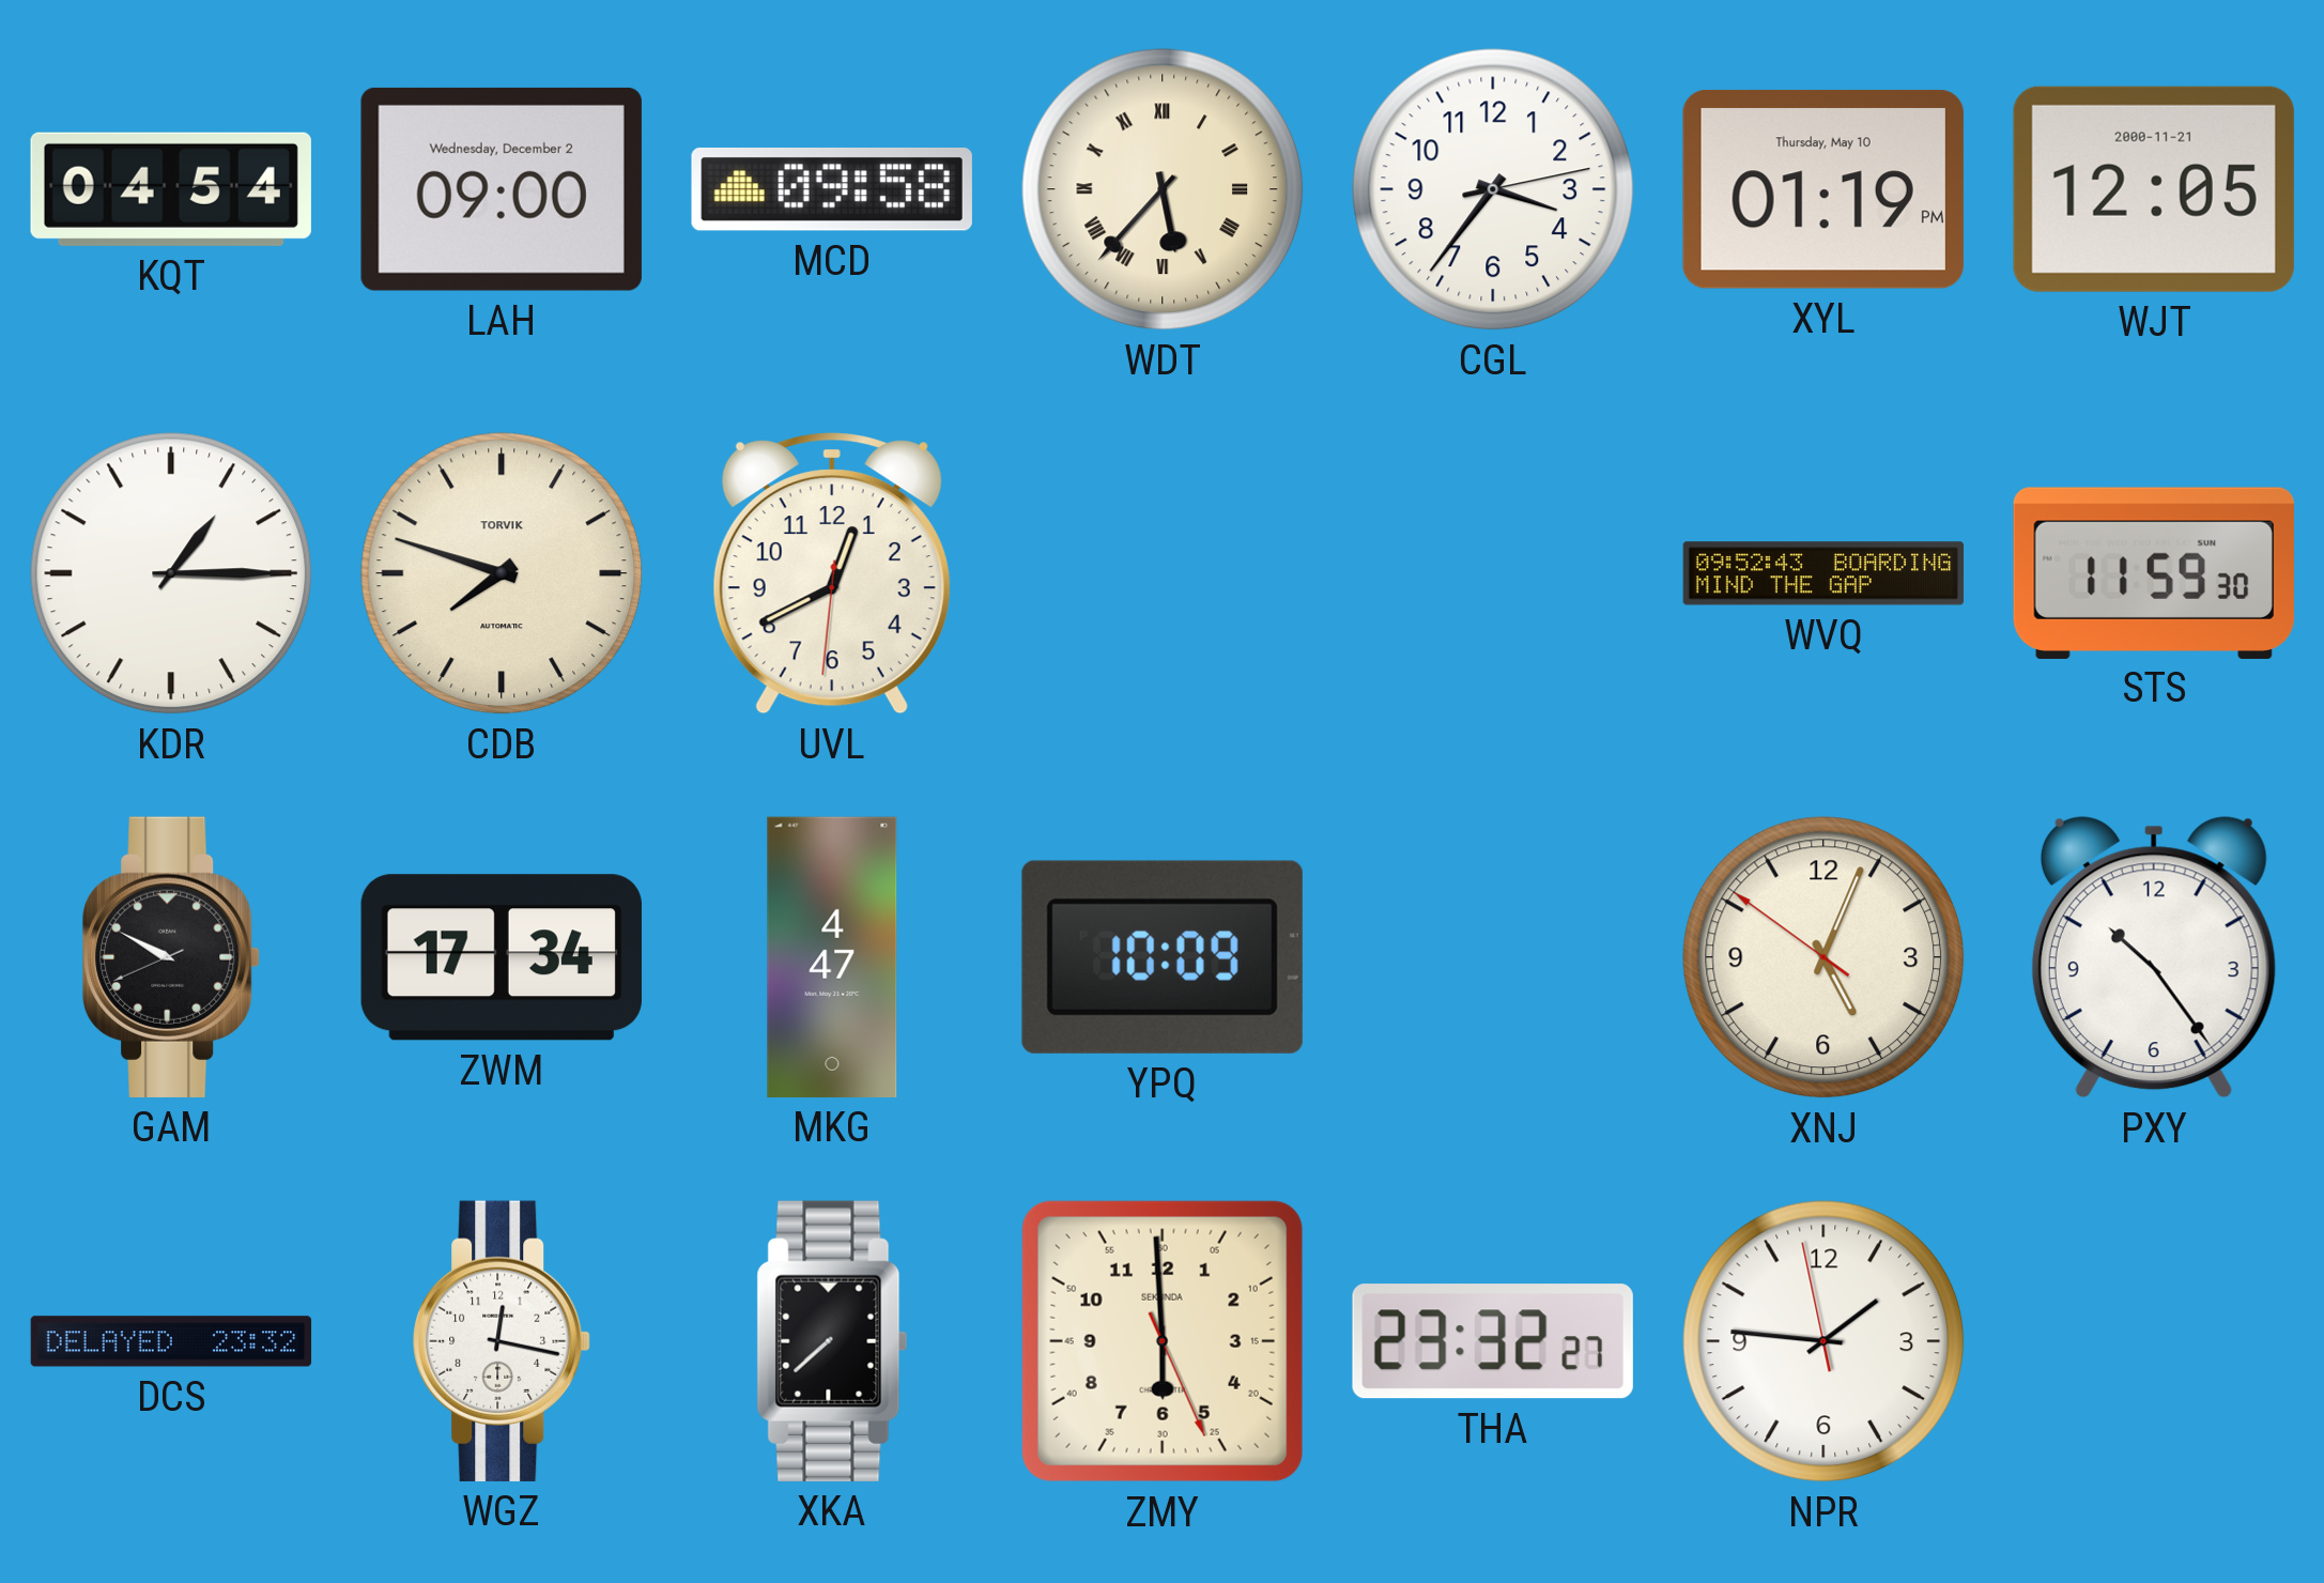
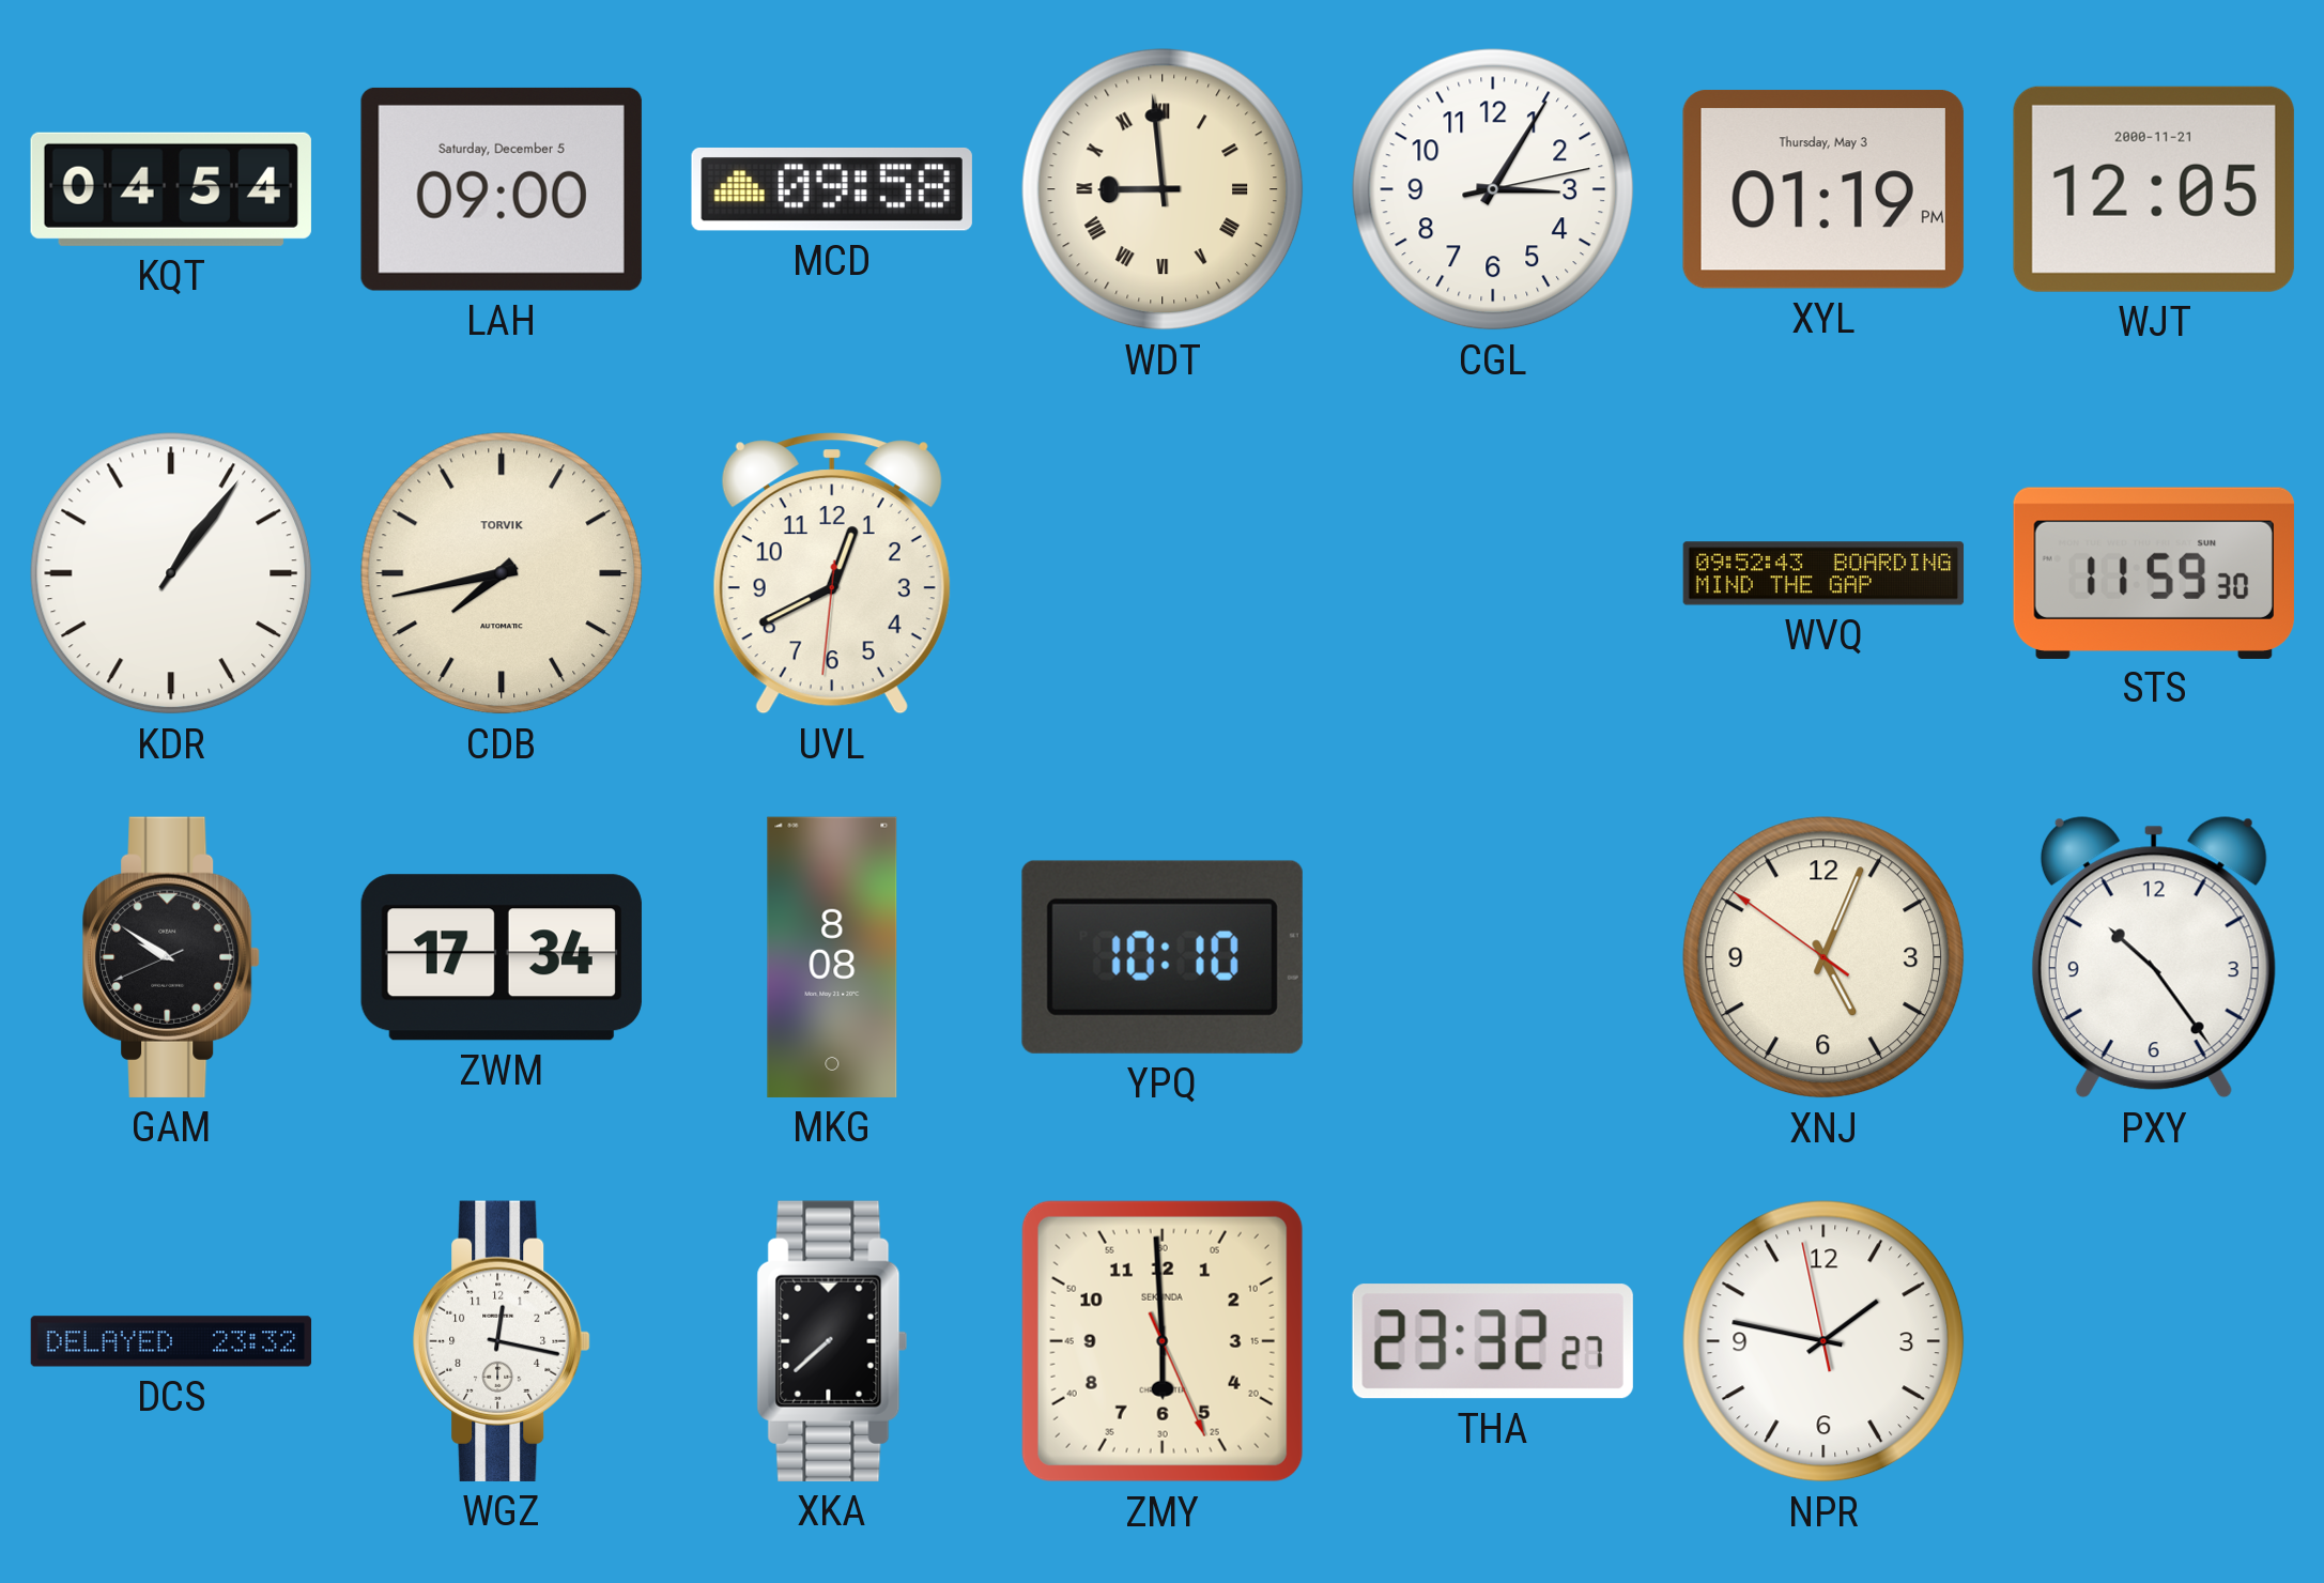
LAH date: Wednesday, December 2 -> Saturday, December 5
WDT: 5:37 -> 8:59
CGL: 3:36 -> 3:05
XYL date: Thursday, May 10 -> Thursday, May 3
KDR: 1:15 -> 1:06
CDB: 7:48 -> 7:43
GAM: 9:49 -> 9:50
MKG: 4:47 -> 8:08
YPQ: 10:09 -> 10:10
NPR: 1:45 -> 1:46
